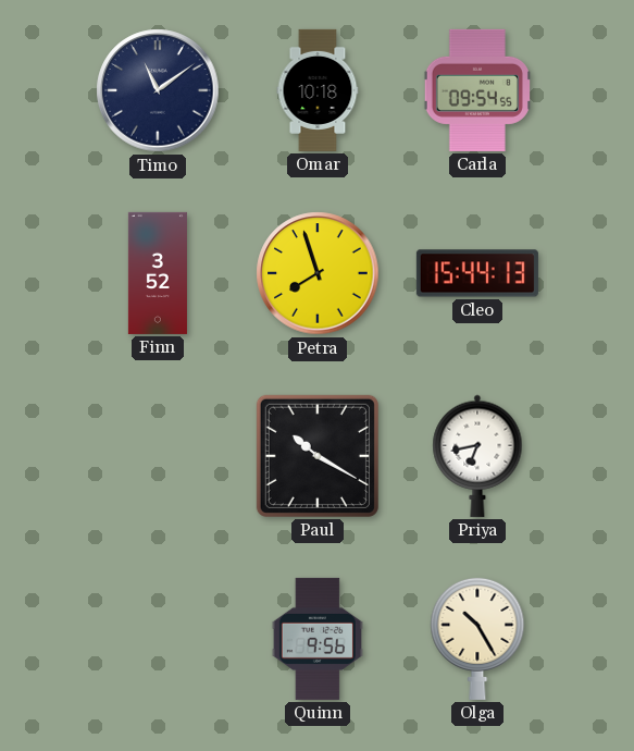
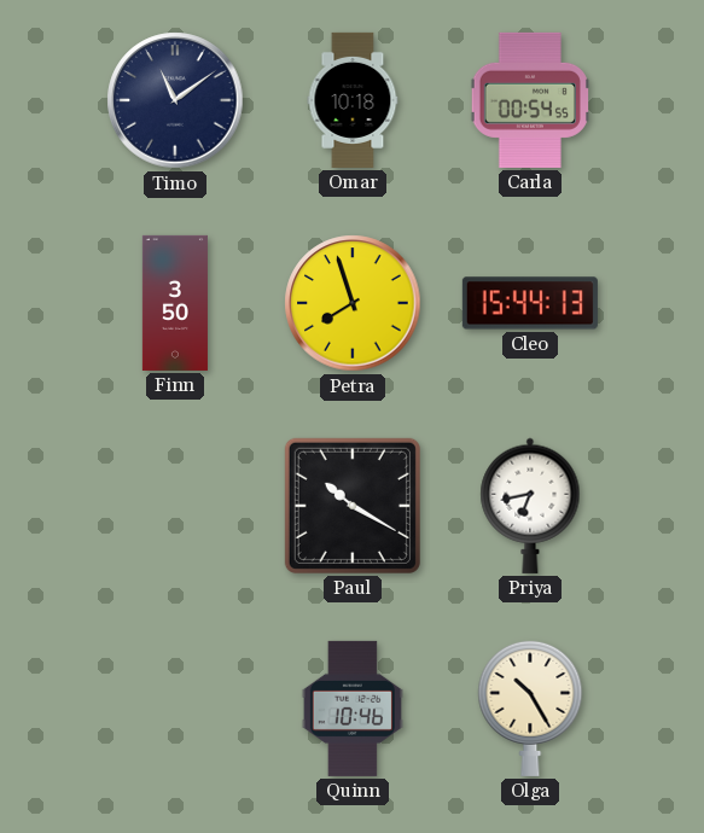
Carla: 09:54 -> 00:54
Finn: 3:52 -> 3:50
Quinn: 9:56 -> 10:46
